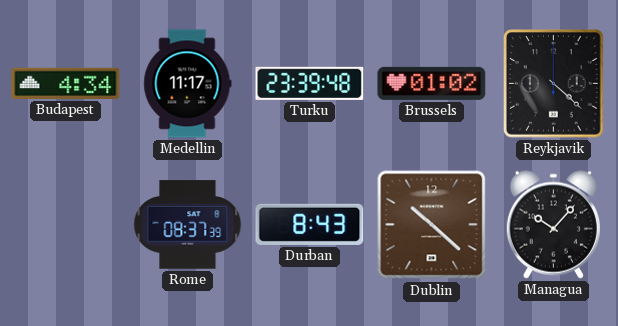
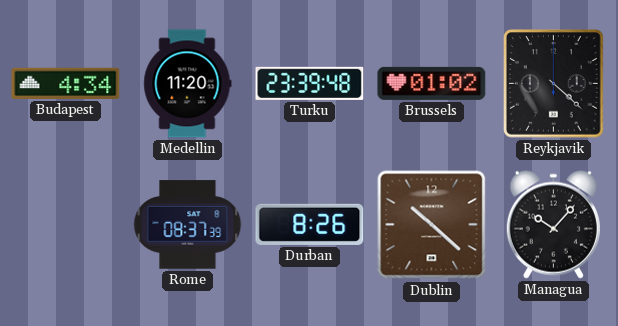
Medellin: 11:17 -> 11:20
Durban: 8:43 -> 8:26
